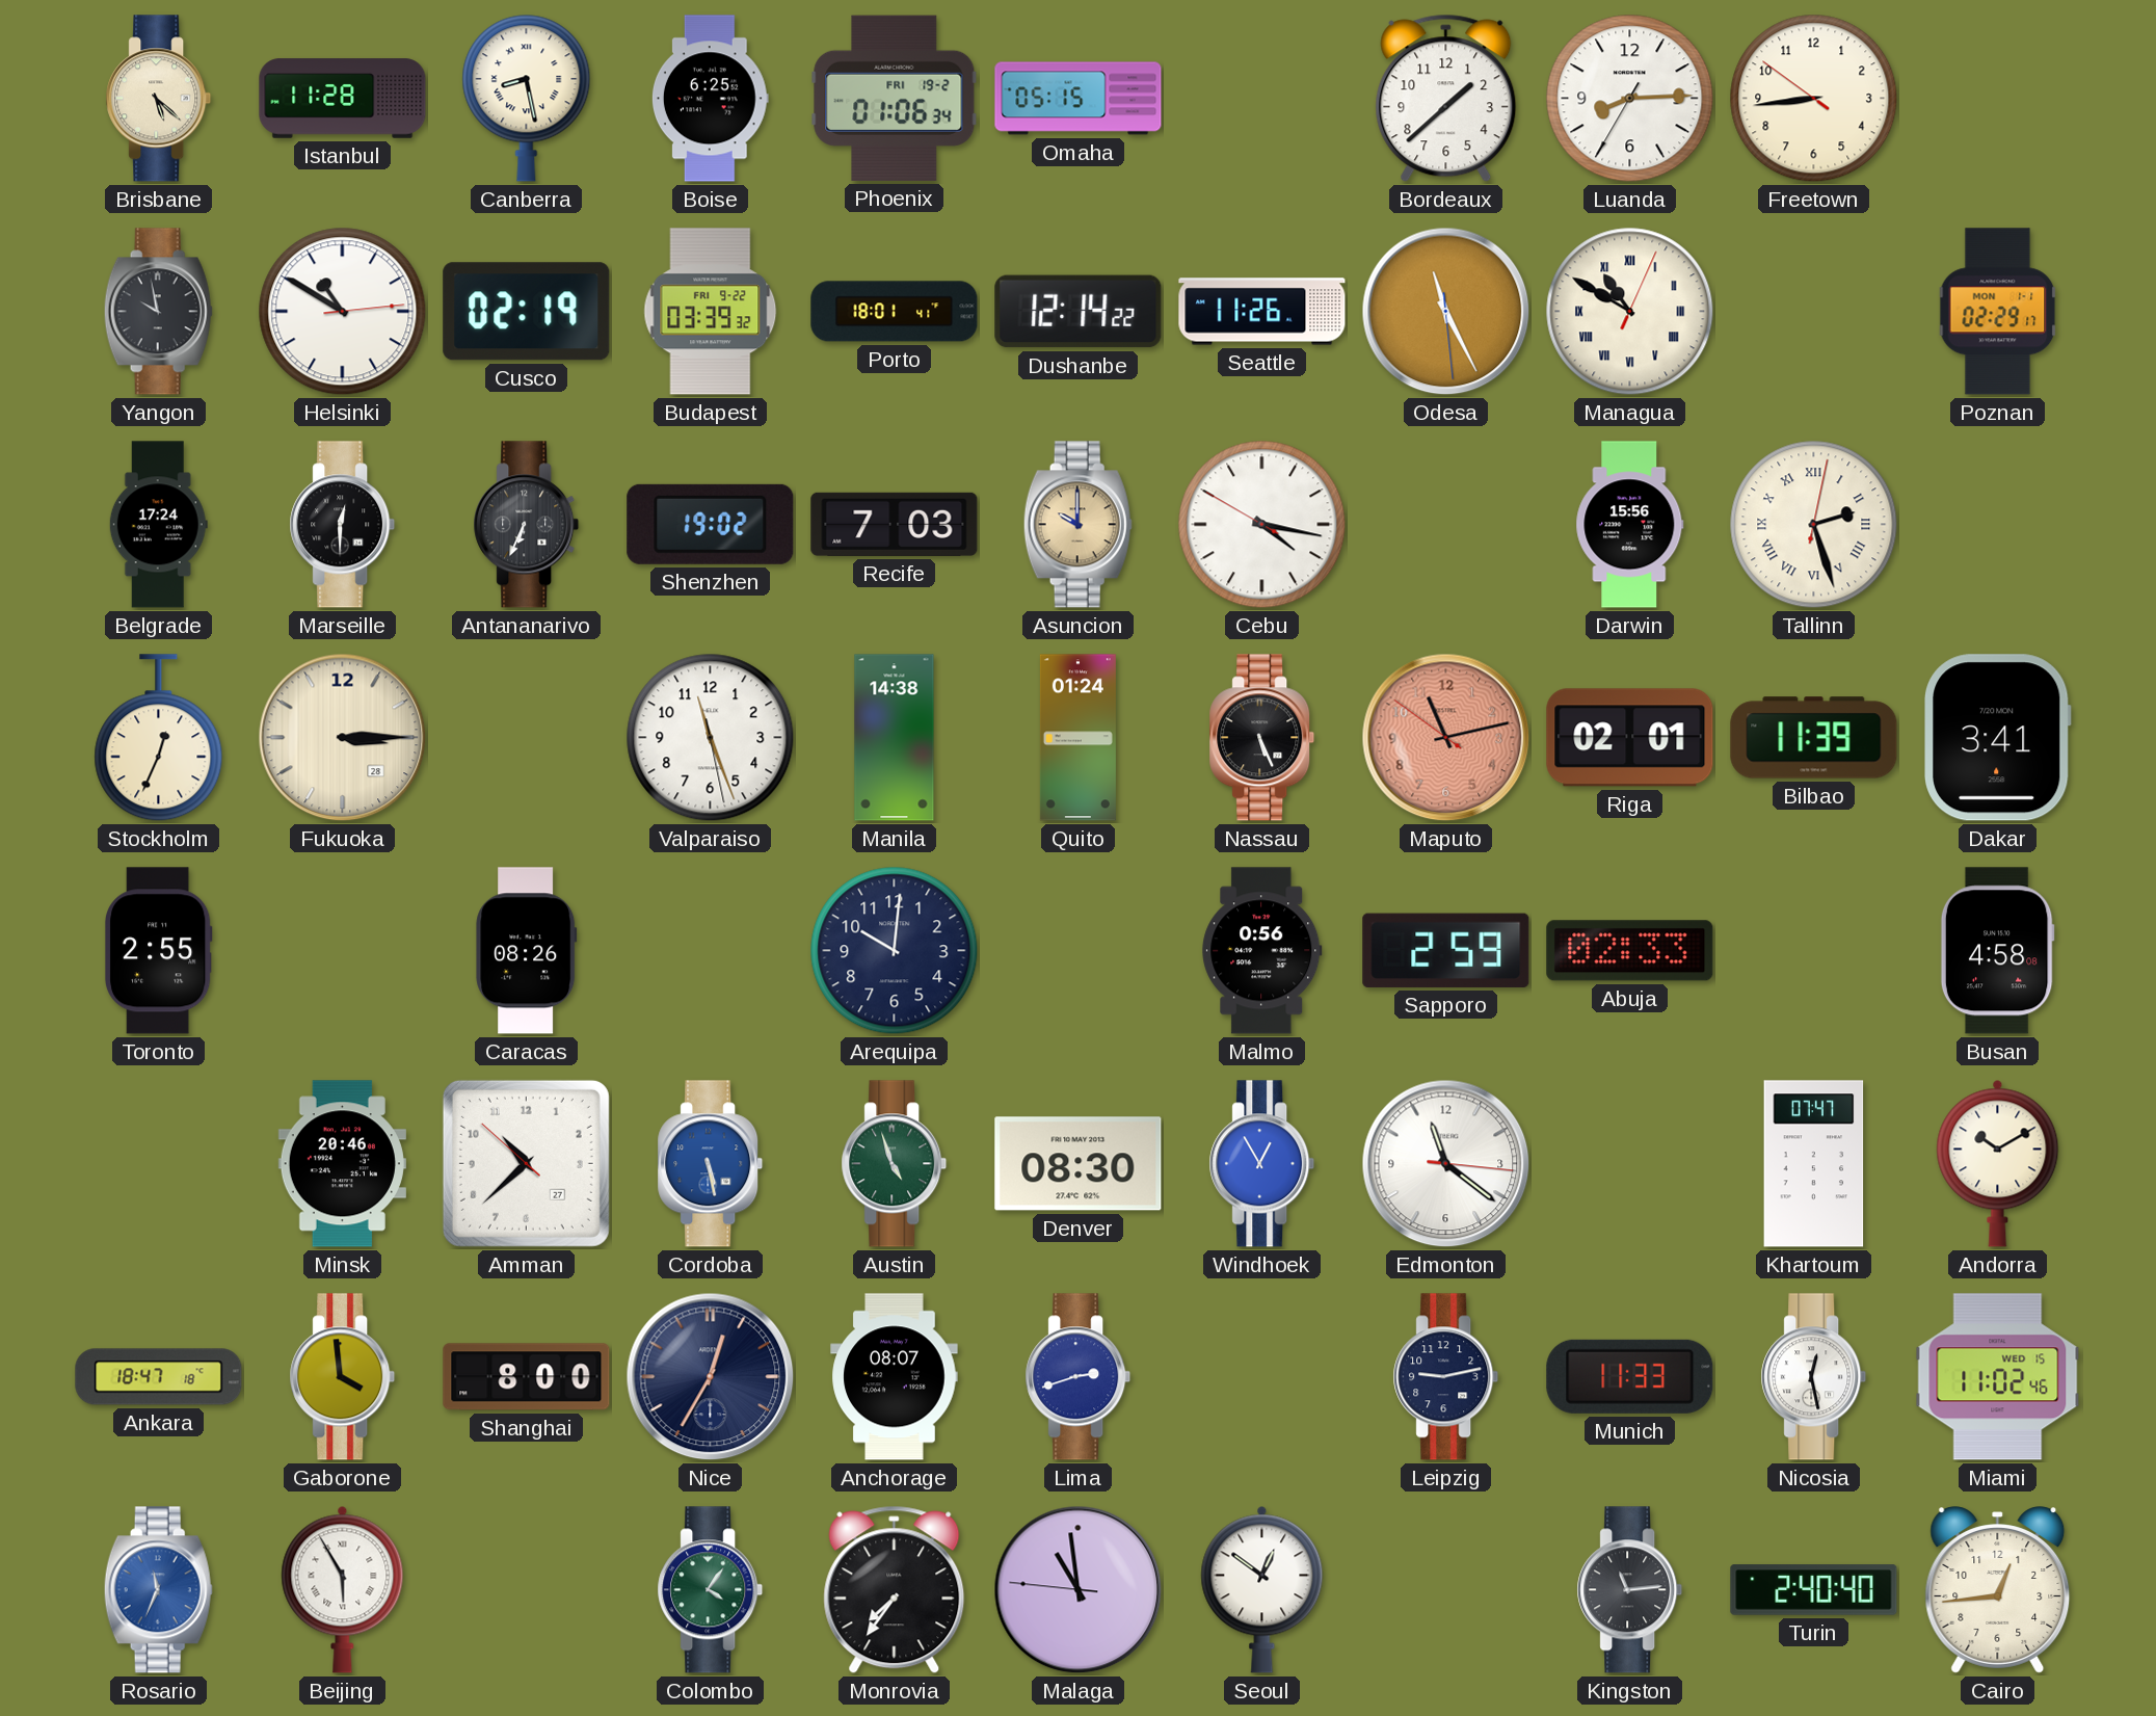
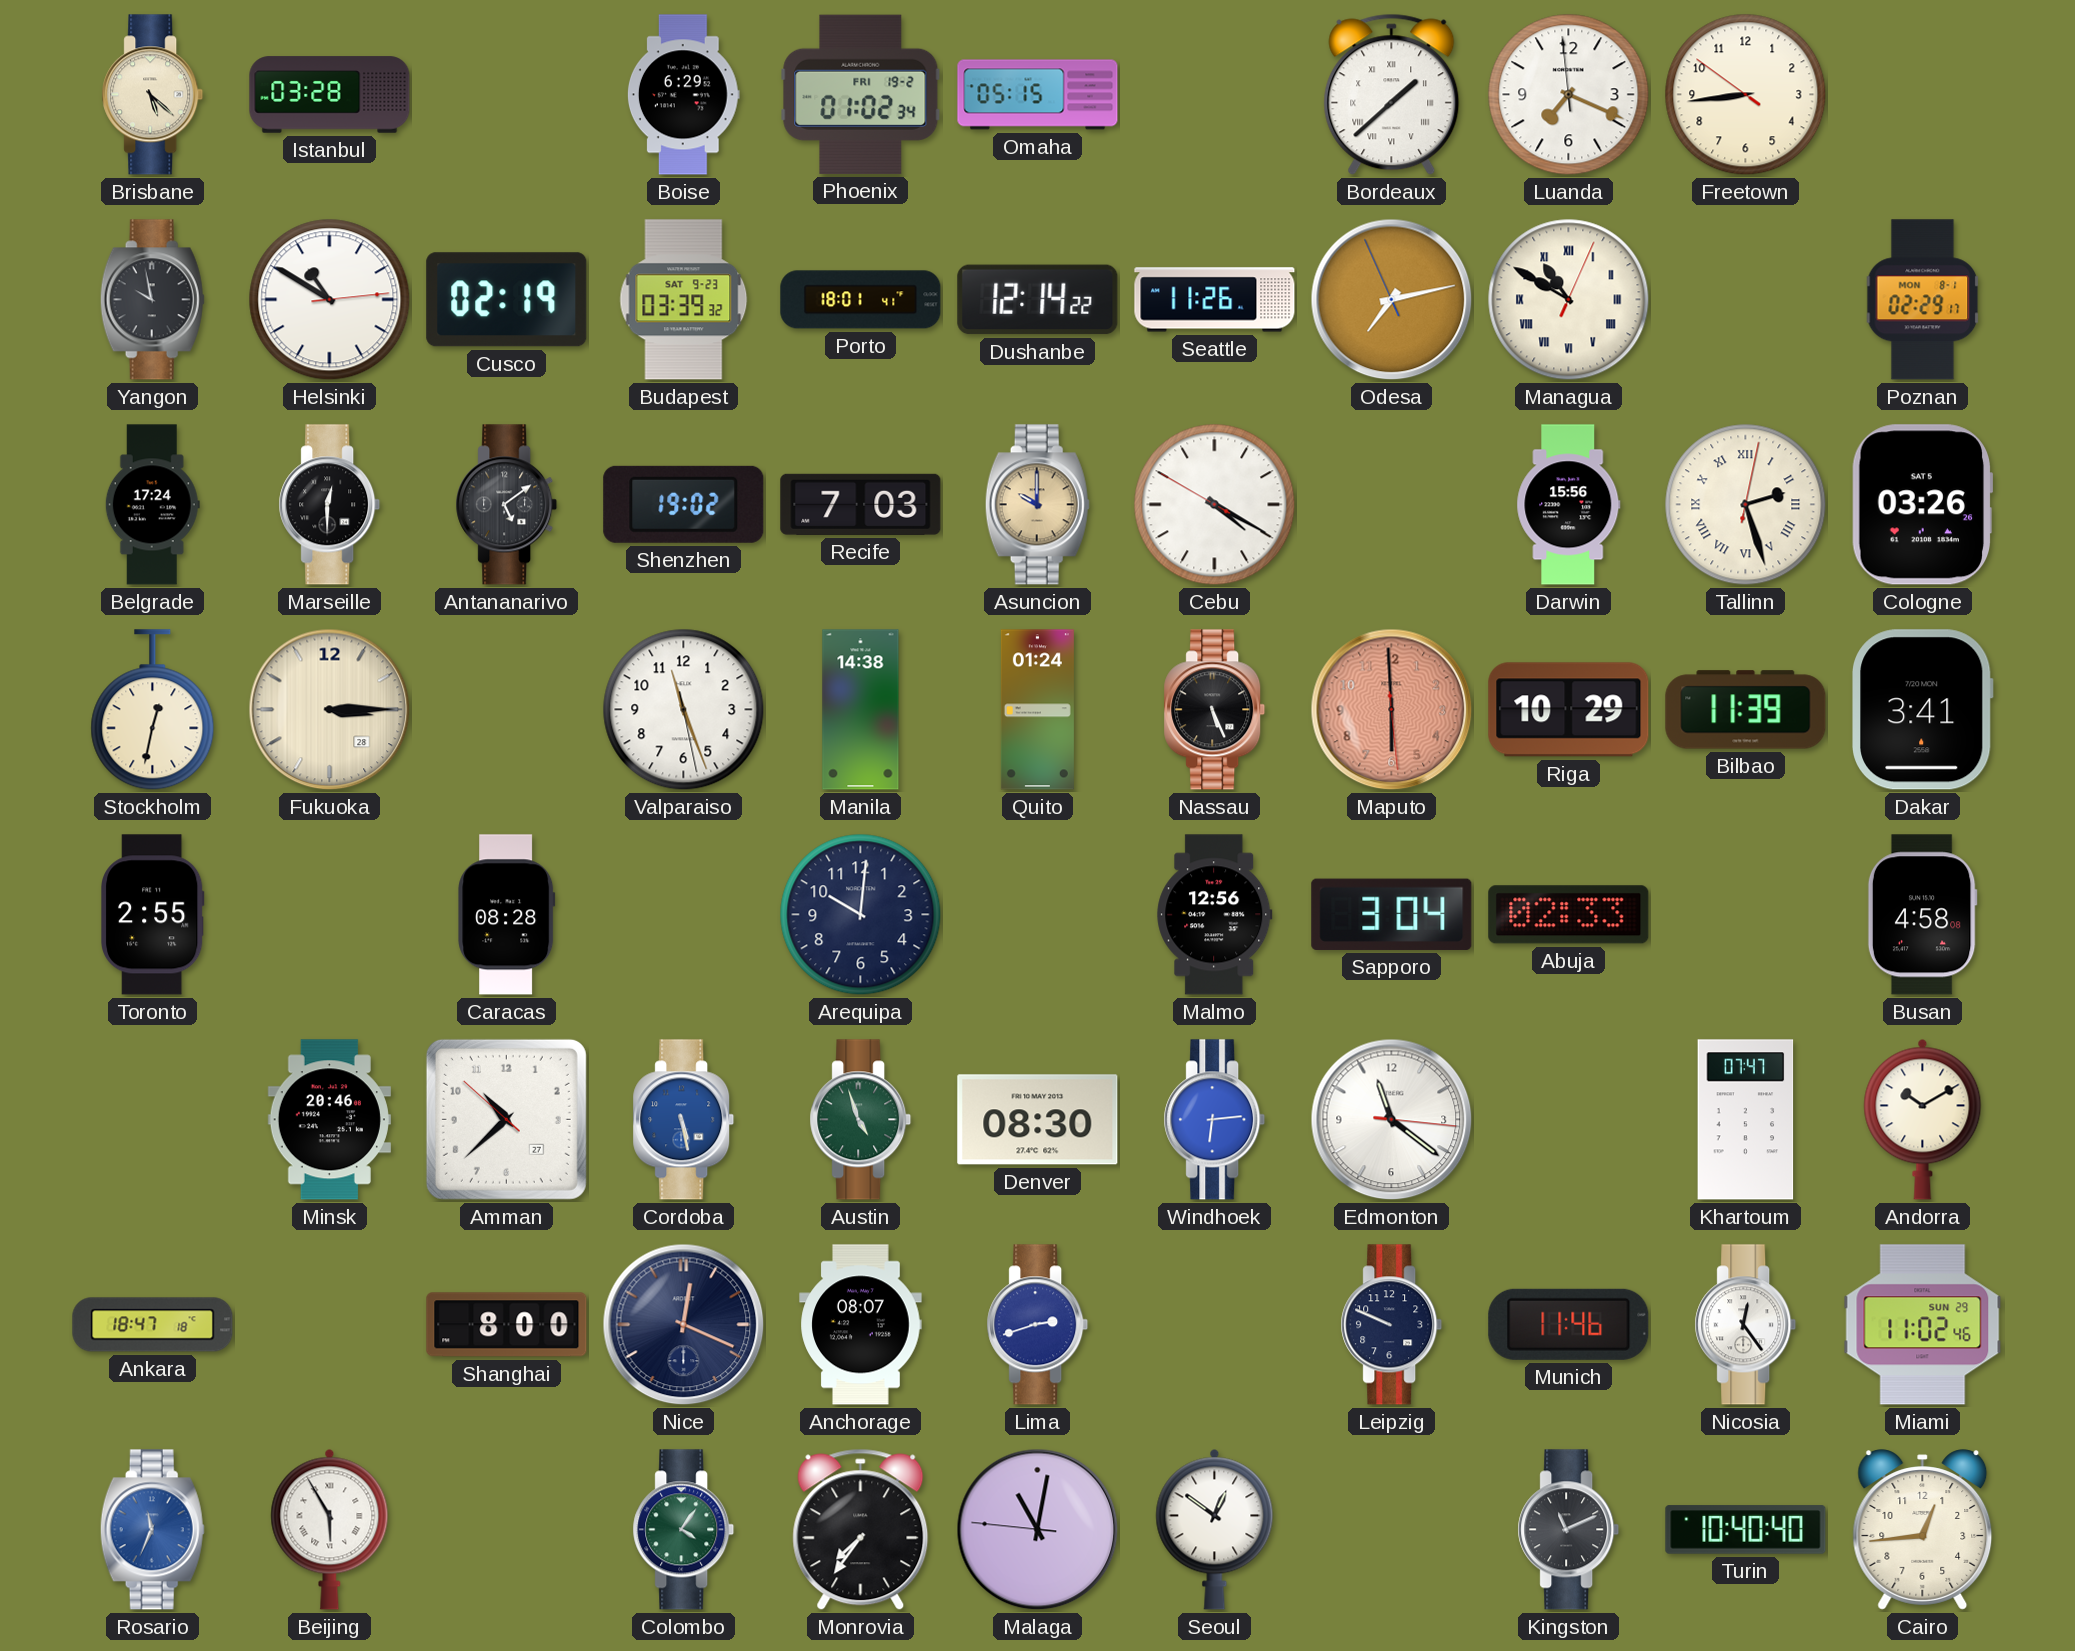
Istanbul: 11:28 -> 03:28
Canberra: 8:28 -> none
Boise: 6:25 -> 6:29
Phoenix: 01:06 -> 01:02
Bordeaux numerals: Arabic -> Roman
Luanda: 8:14 -> 7:18
Budapest date: FRI 9-22 -> SAT 9-23
Odesa: 11:25 -> 7:12
Poznan date: MON 1-1 -> MON 8-1
Antananarivo: 6:34 -> 5:09
Cebu: 4:16 -> 4:19
Cologne: none -> 03:26
Stockholm: 12:34 -> 12:32
Maputo: 11:12 -> 5:59
Riga: 02:01 -> 10:29
Caracas: 08:26 -> 08:28
Malmo: 0:56 -> 12:56
Sapporo: 2:59 -> 3:04
Windhoek: 12:55 -> 6:14
Gaborone: 3:59 -> none
Nice: 12:35 -> 12:19
Leipzig: 9:13 -> 9:49
Munich: 11:33 -> 11:46
Nicosia: 12:28 -> 12:24
Miami date: WED 15 -> SUN 29
Malaga: 10:58 -> 11:01
Kingston: 11:14 -> 11:11
Turin: 2:40 -> 10:40
